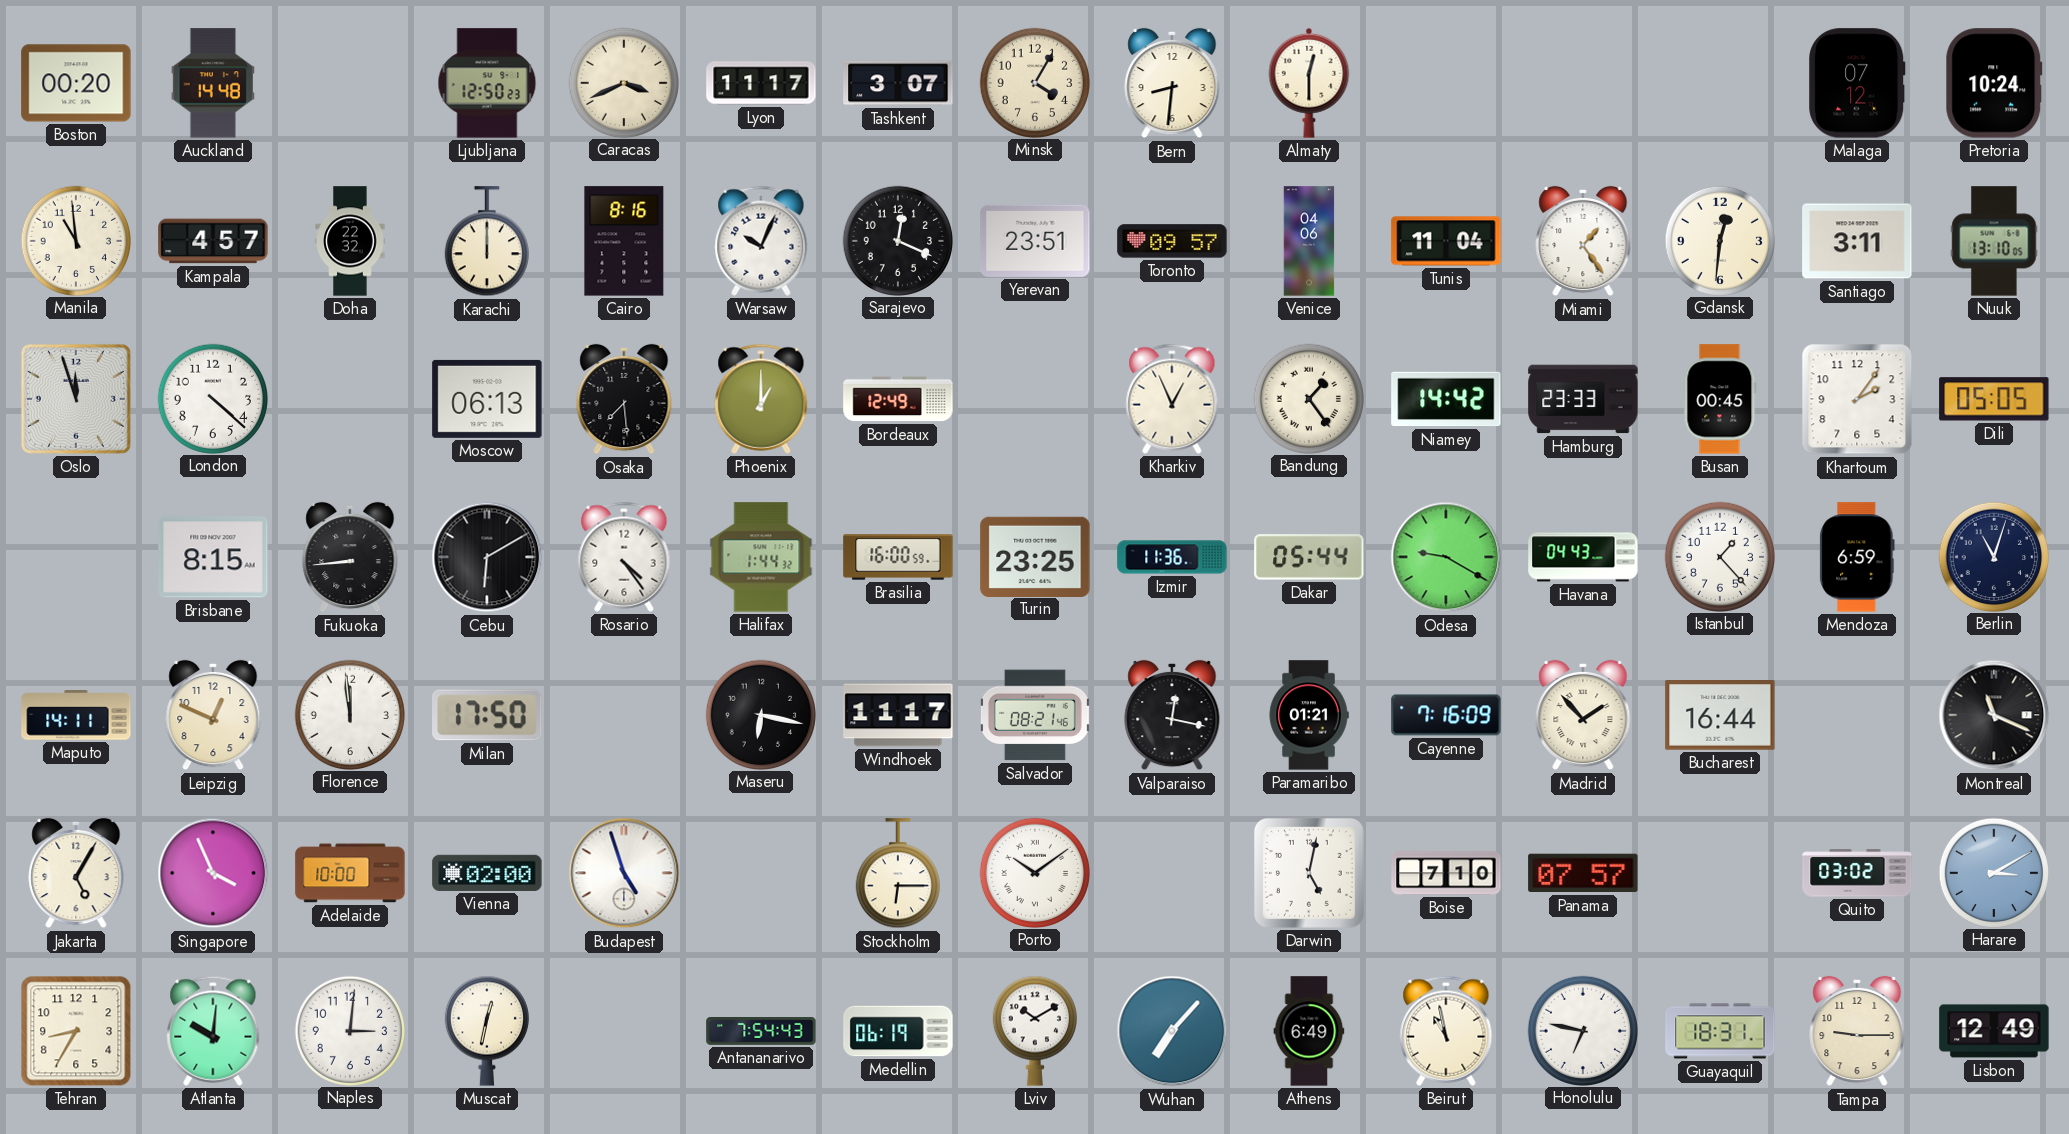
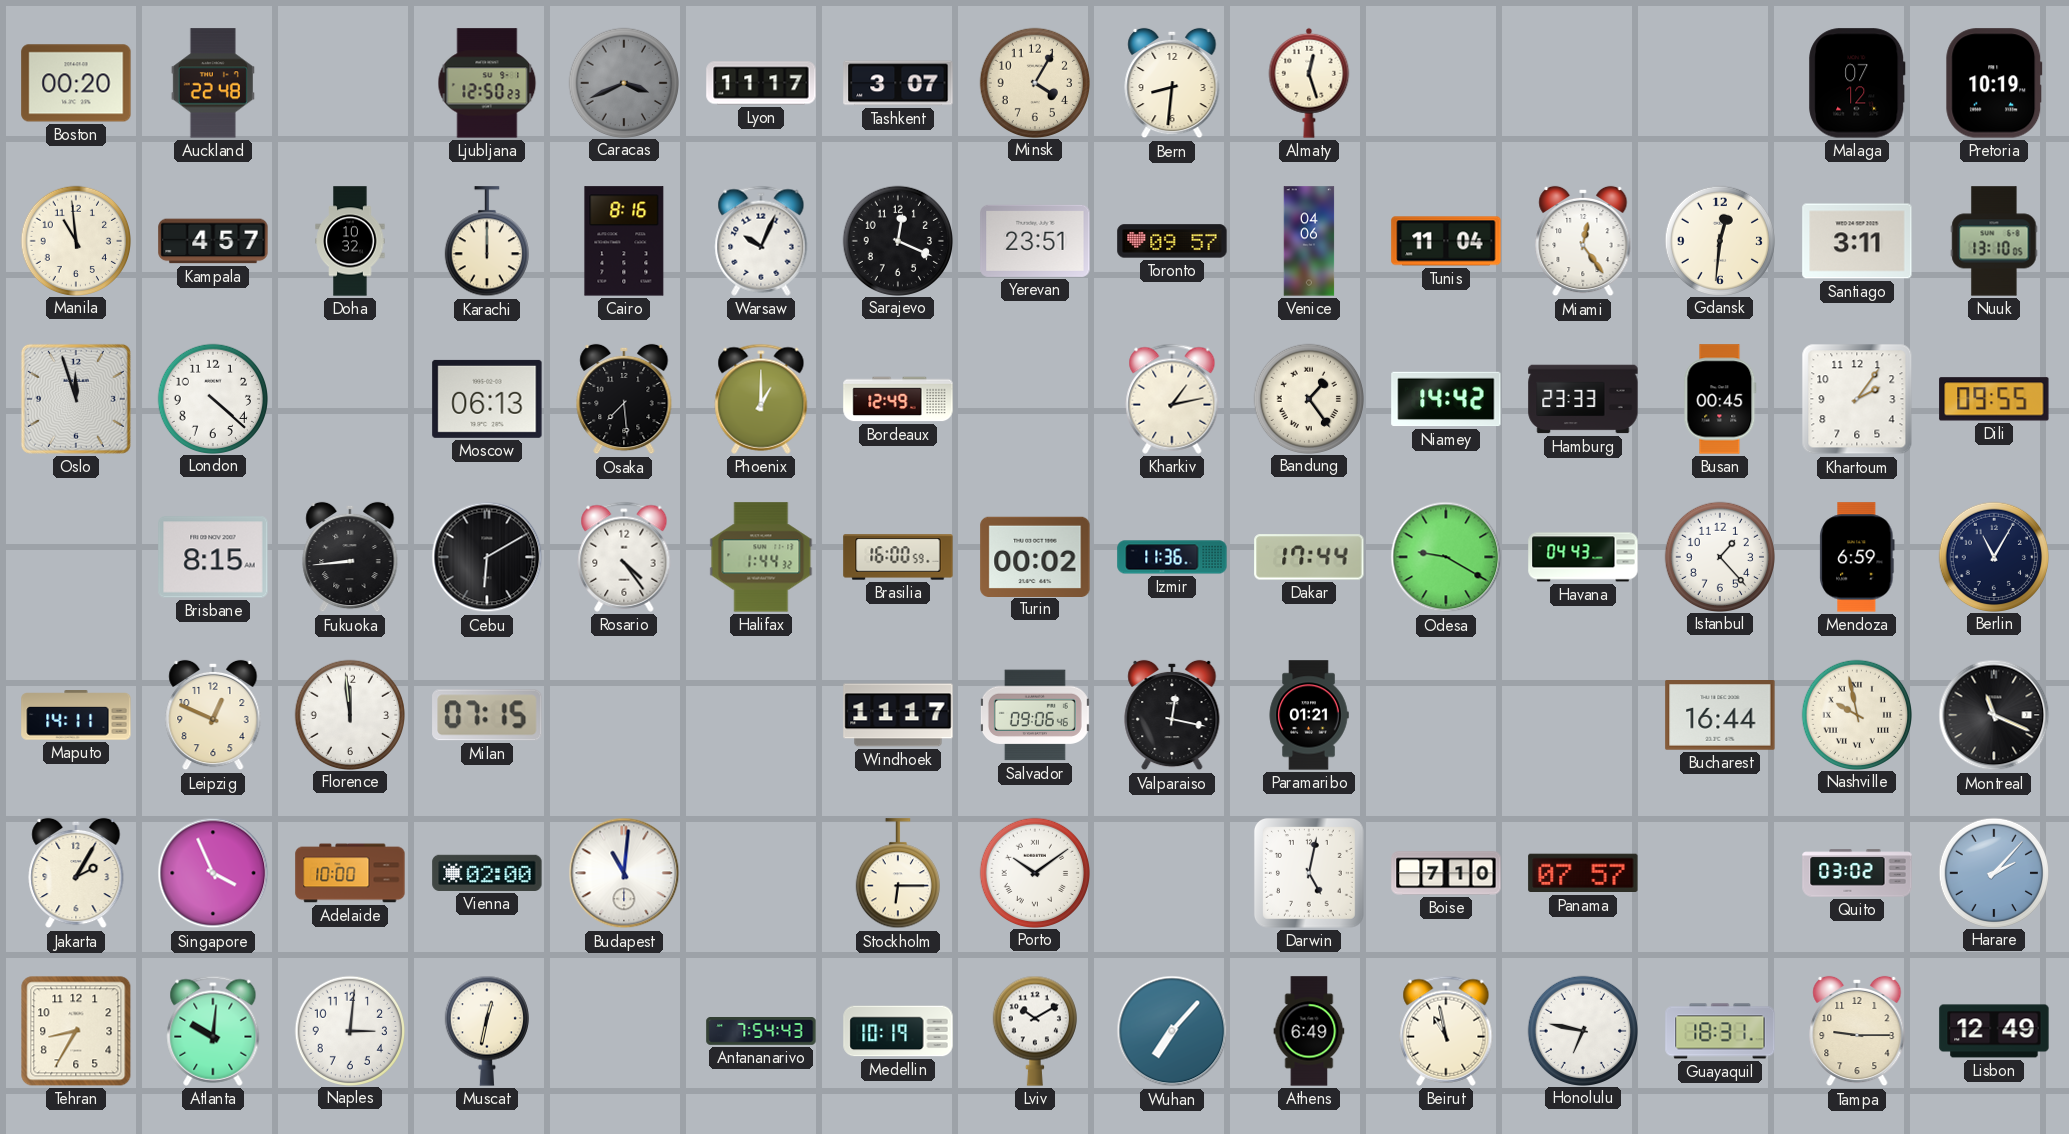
Auckland: 14:48 -> 22:48
Caracas dial: cream -> grey
Almaty: 12:30 -> 12:27
Pretoria: 10:24 -> 10:19
Doha: 22:32 -> 10:32
Miami: 1:24 -> 12:24
Kharkiv: 12:56 -> 1:13
Dili: 05:05 -> 09:55
Turin: 23:25 -> 00:02
Dakar: 05:44 -> 17:44
Berlin: 11:03 -> 11:05
Milan: 17:50 -> 07:15
Maseru: 6:17 -> none
Salvador: 08:21 -> 09:06
Cayenne: 7:16 -> none
Madrid: 1:53 -> none
Nashville: none -> 9:58
Jakarta: 5:05 -> 2:05
Budapest: 4:57 -> 11:01
Harare: 3:10 -> 2:07
Medellin: 06:19 -> 10:19
